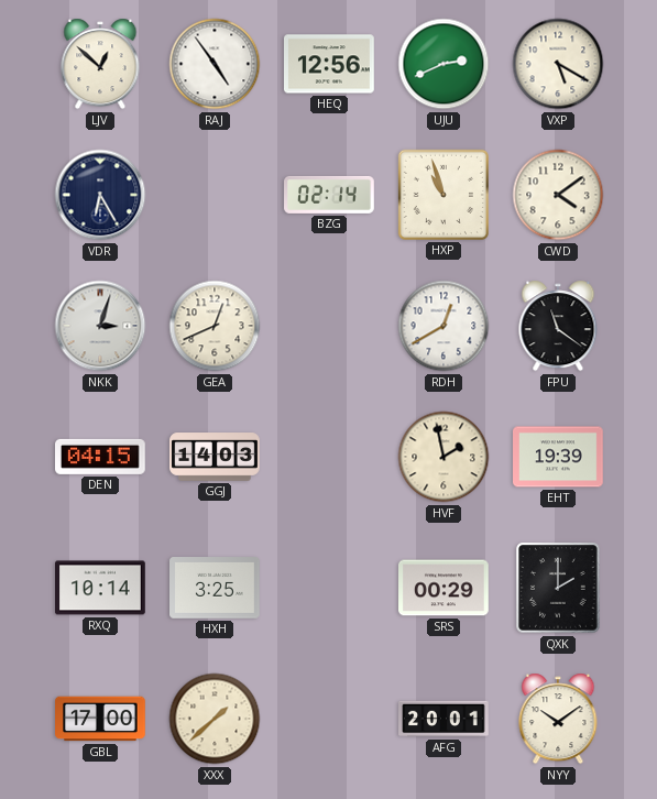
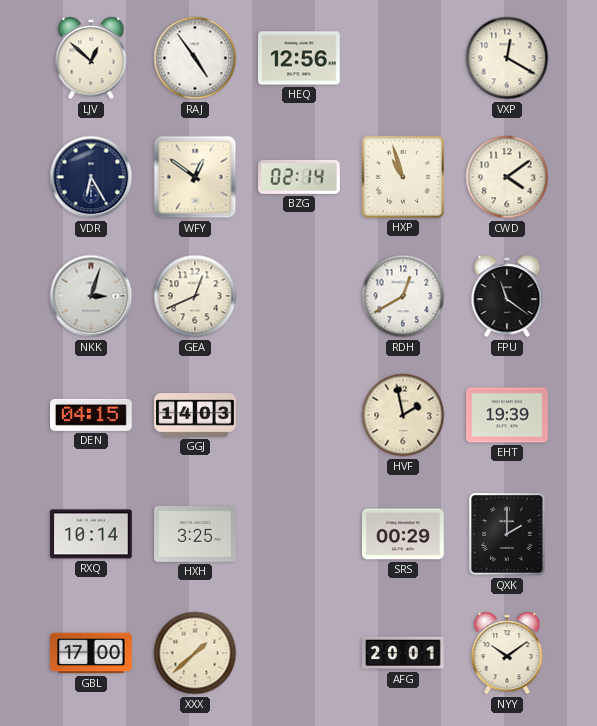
UJU: 2:41 -> none
VXP: 5:20 -> 12:20
WFY: none -> 12:51
